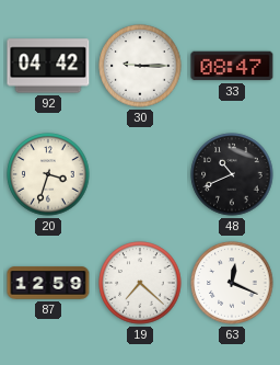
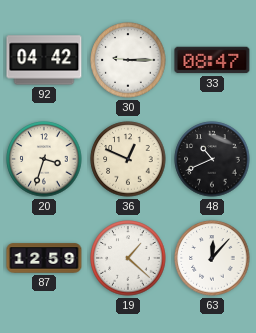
36: none -> 12:49
19: 7:22 -> 1:22
63: 12:19 -> 12:07
